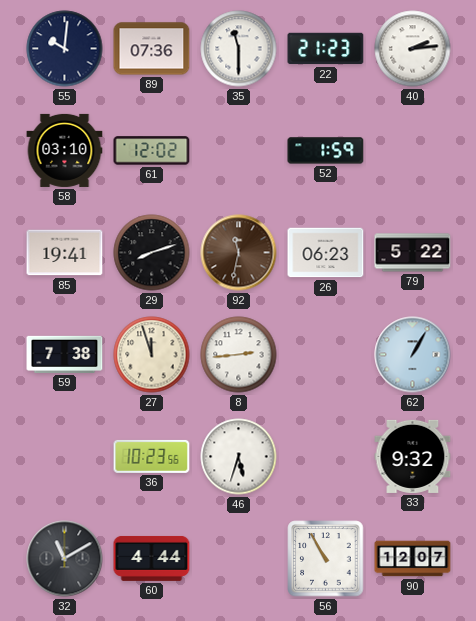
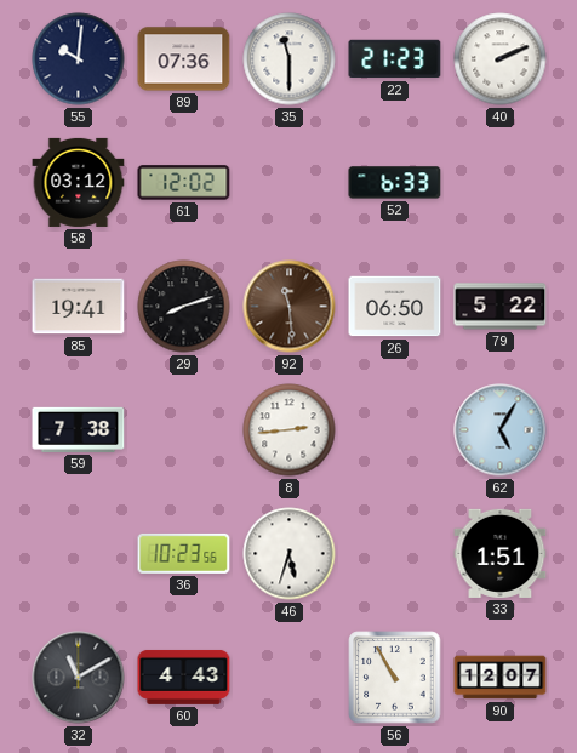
40: 2:14 -> 2:11
58: 03:10 -> 03:12
52: 1:59 -> 6:33
92: 11:32 -> 11:29
26: 06:23 -> 06:50
27: 11:57 -> none
62: 1:05 -> 5:05
33: 9:32 -> 1:51
60: 4:44 -> 4:43
